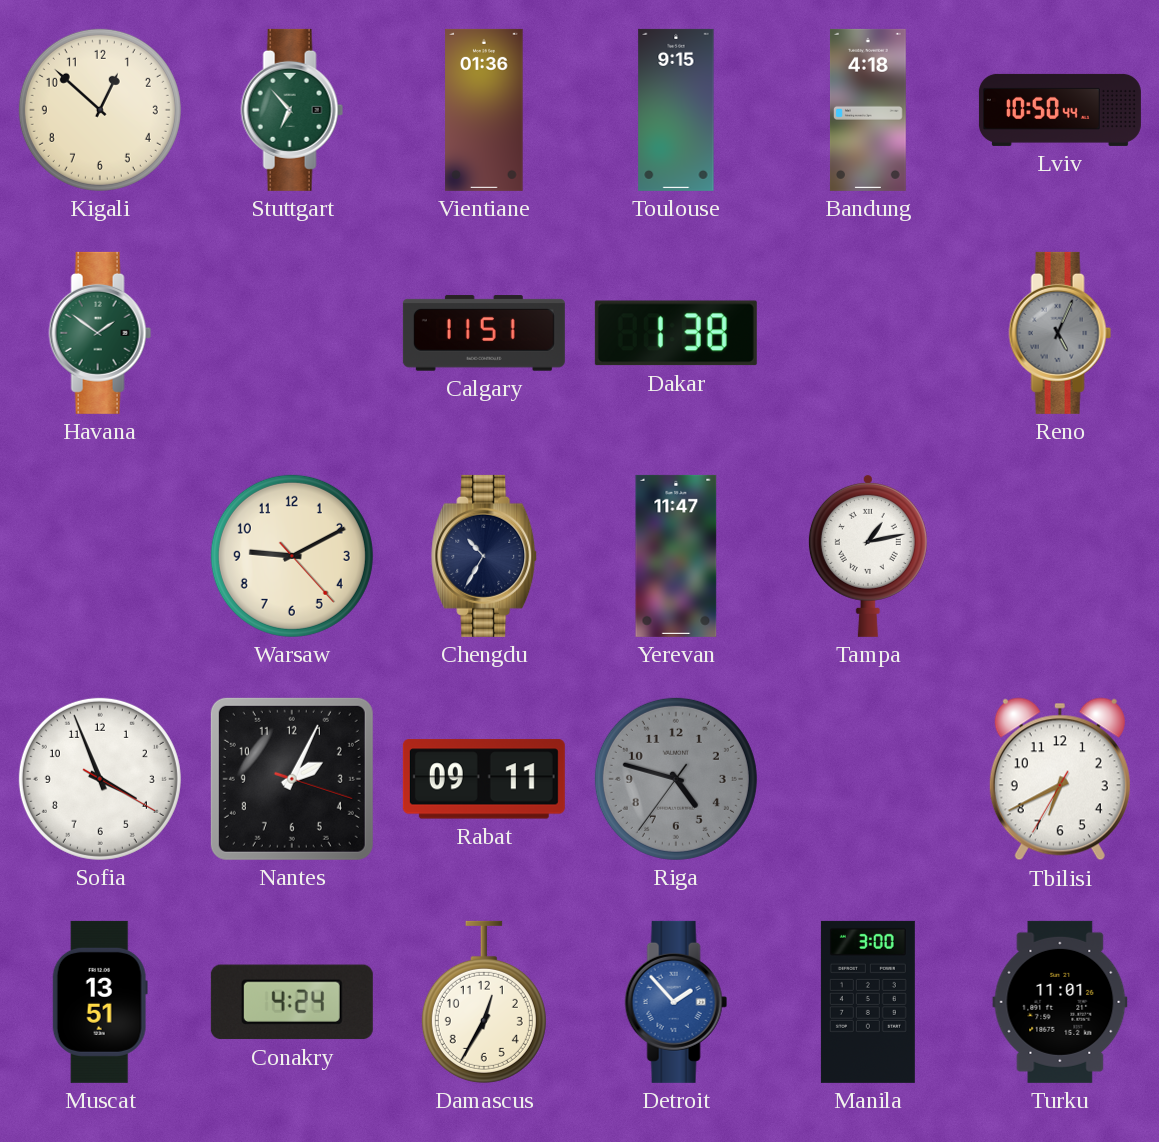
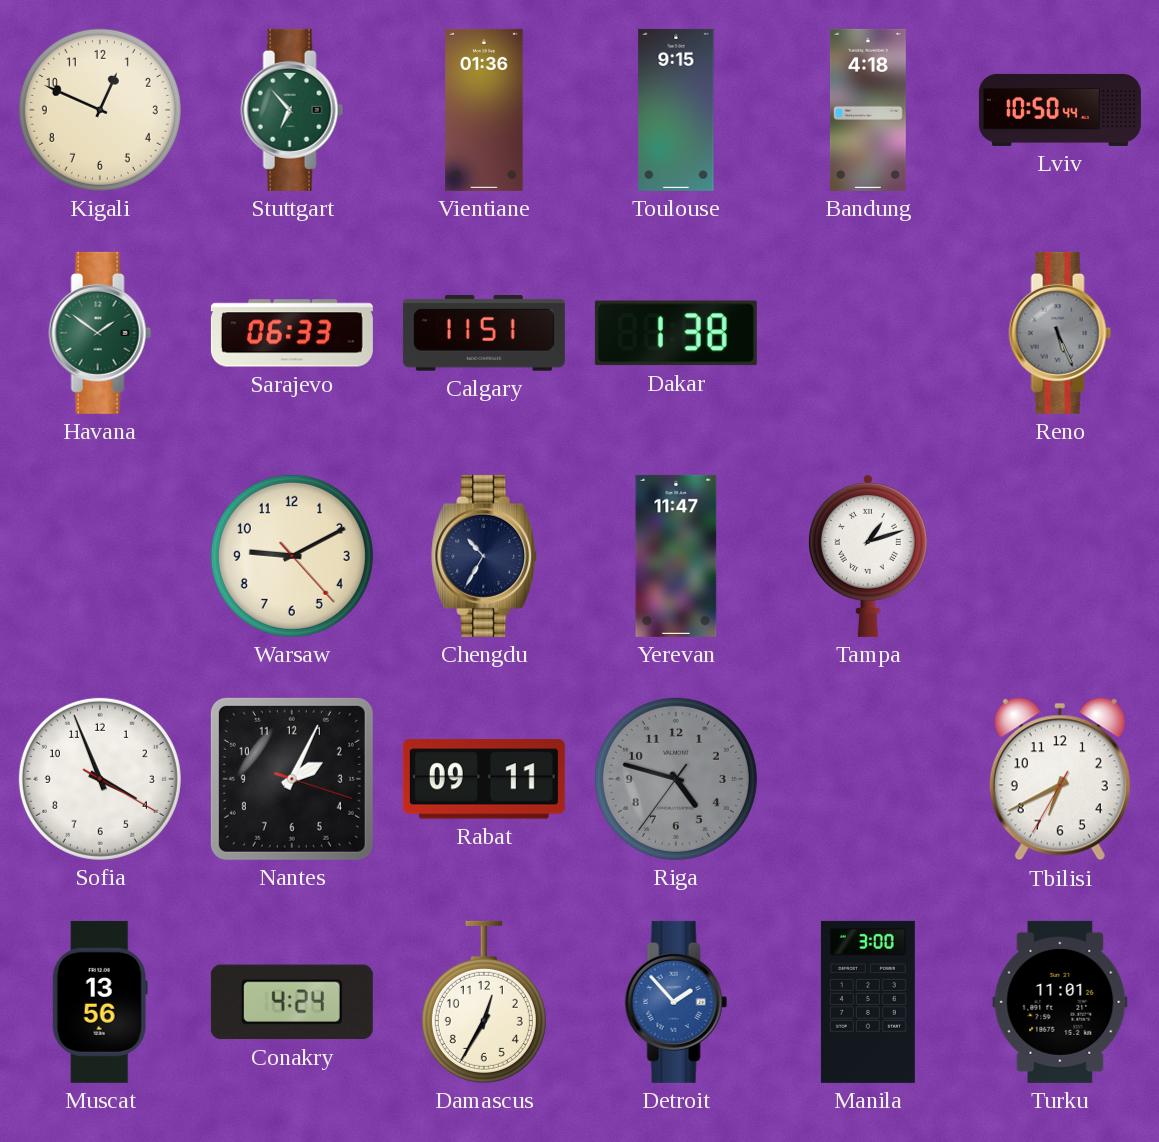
Kigali: 12:52 -> 12:49
Sarajevo: none -> 06:33
Reno: 5:04 -> 5:26
Tampa: 1:13 -> 1:12
Muscat: 13:51 -> 13:56
